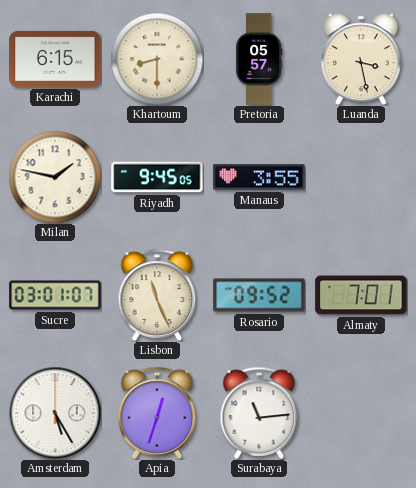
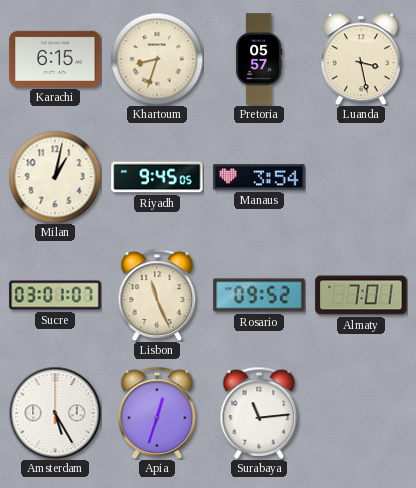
Khartoum: 8:30 -> 8:33
Milan: 1:47 -> 1:02
Manaus: 3:55 -> 3:54
